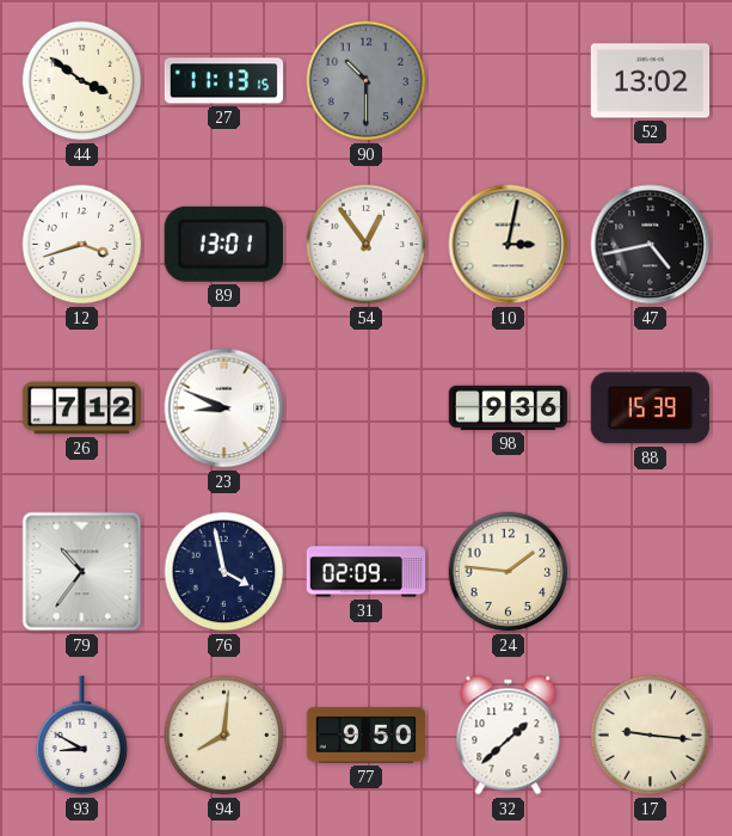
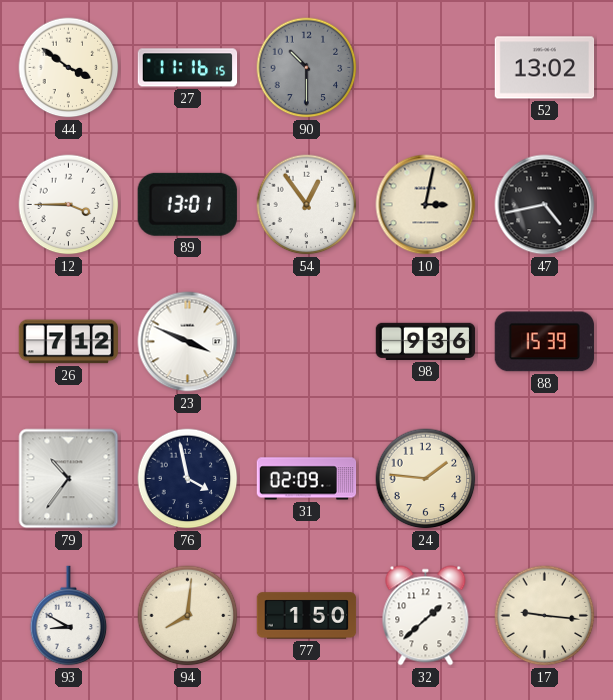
27: 11:13 -> 11:16
12: 3:42 -> 3:45
23: 8:49 -> 3:49
77: 9:50 -> 1:50
